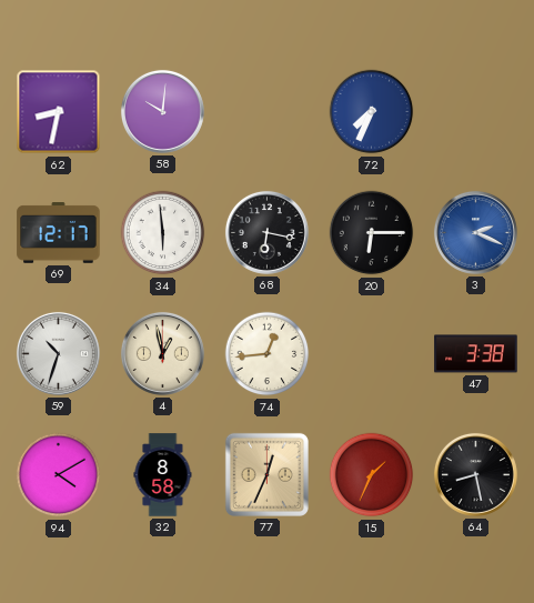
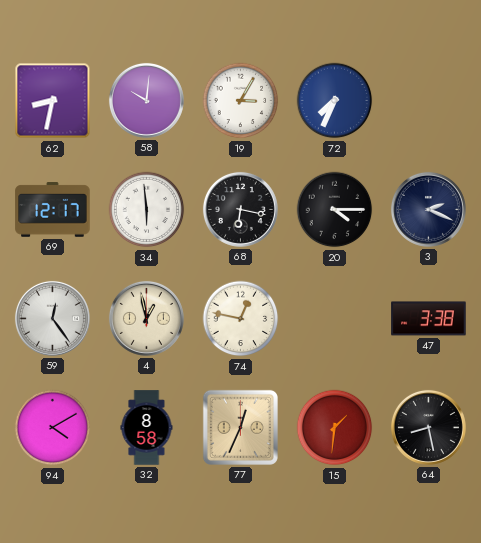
19: none -> 3:05
20: 6:15 -> 4:15
3 dial: blue -> navy
59: 10:33 -> 12:24
74: 12:44 -> 12:47
15: 1:34 -> 1:31
